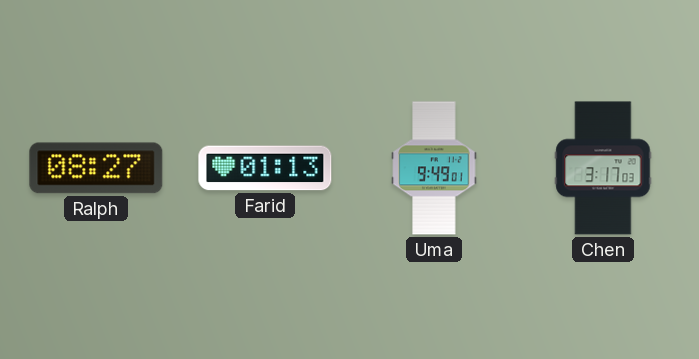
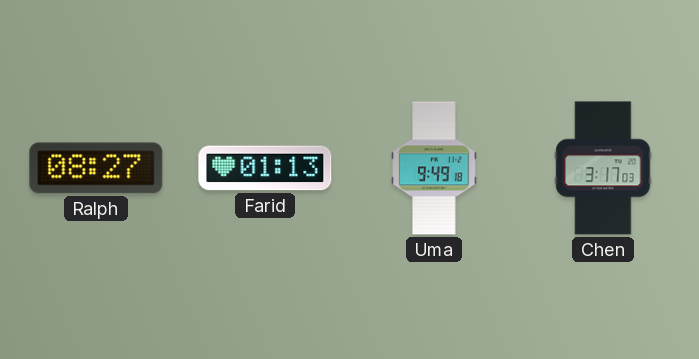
Uma: 9:49:01 -> 9:49:18
